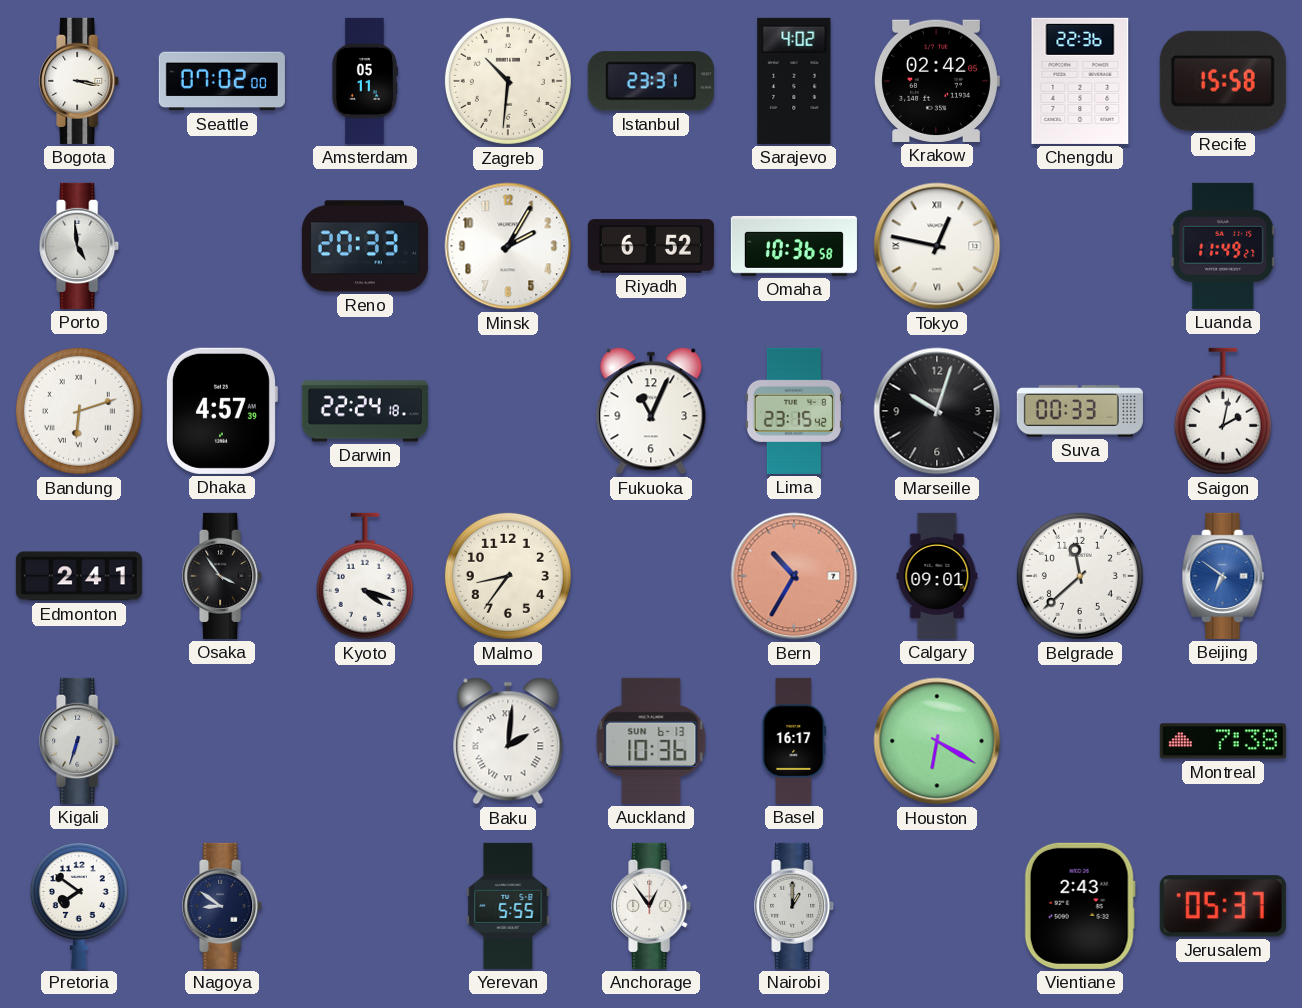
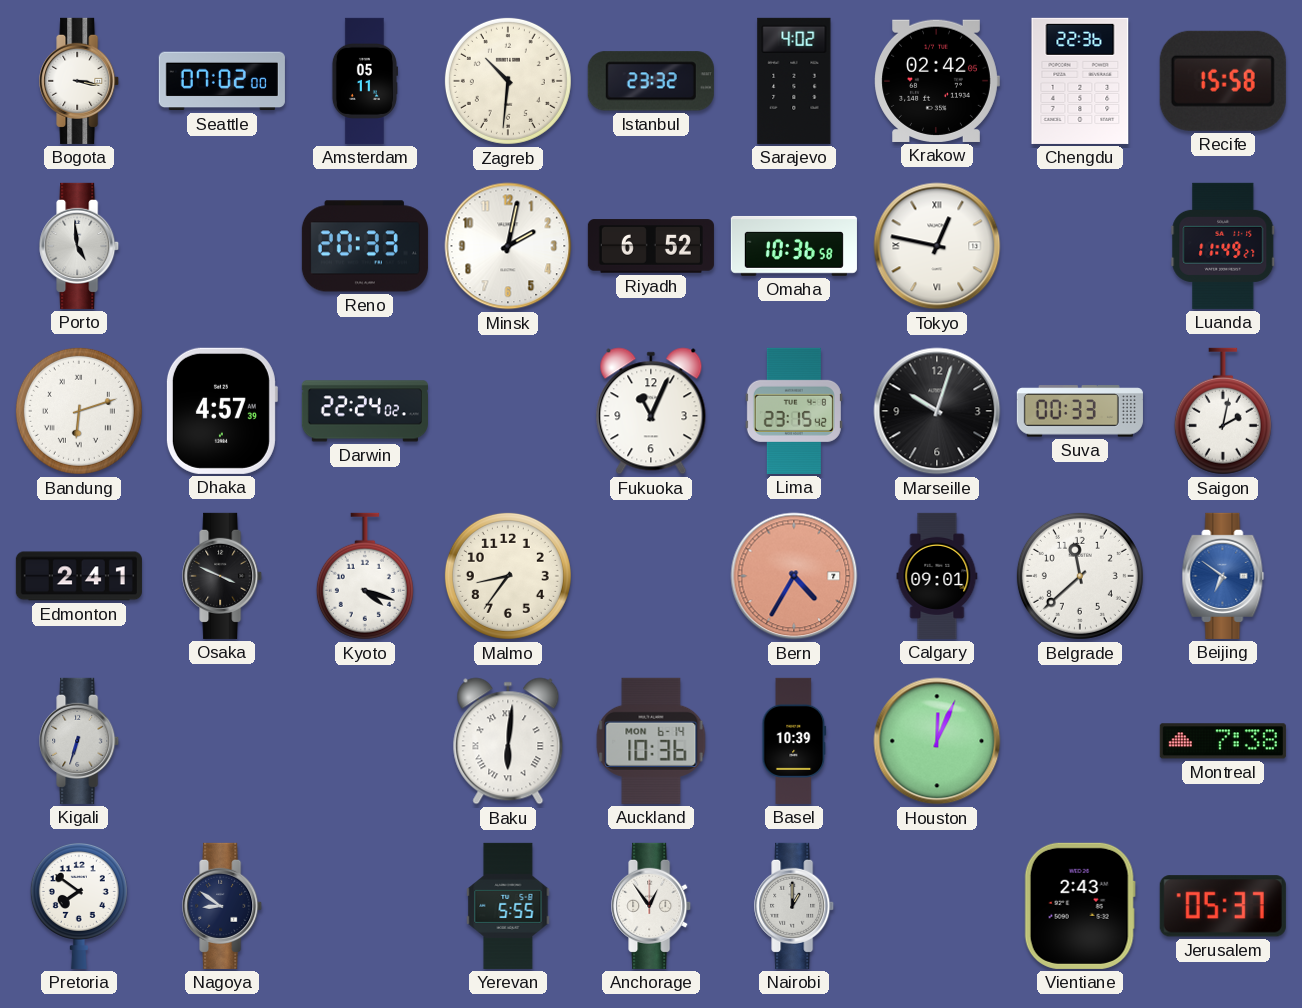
Istanbul: 23:31 -> 23:32
Minsk: 2:05 -> 2:02
Darwin: 22:24:18 -> 22:24:02
Osaka: 3:54 -> 3:49
Bern: 10:35 -> 4:35
Baku: 2:01 -> 6:01
Auckland date: SUN 6-13 -> MON 6-14
Basel: 16:17 -> 10:39
Houston: 6:20 -> 12:04
